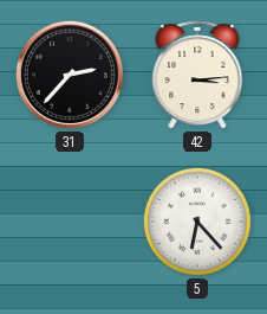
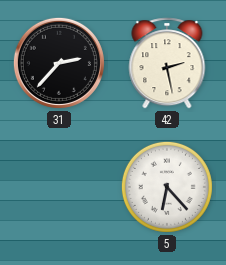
42: 3:14 -> 2:28
